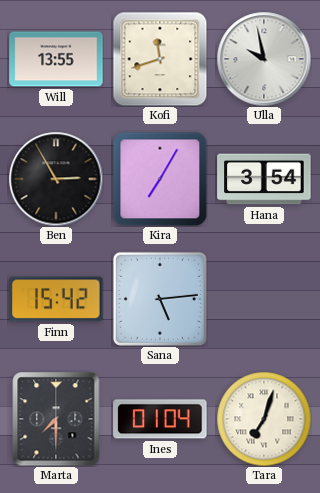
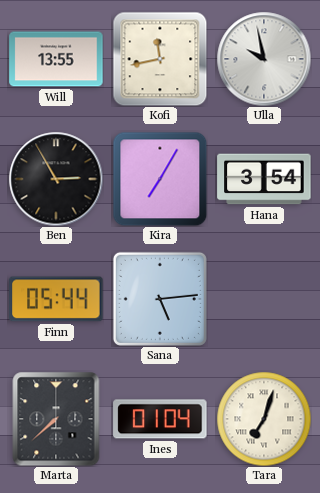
Kofi: 11:42 -> 11:43
Finn: 15:42 -> 05:44
Marta: 7:30 -> 7:38
